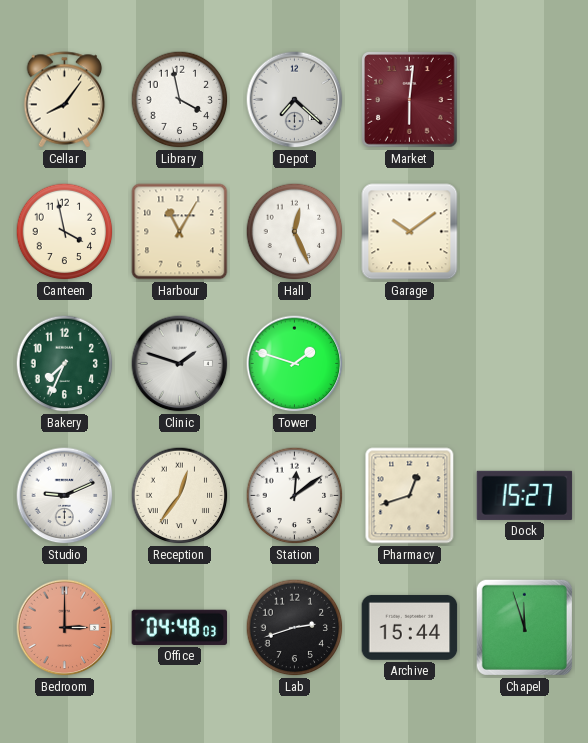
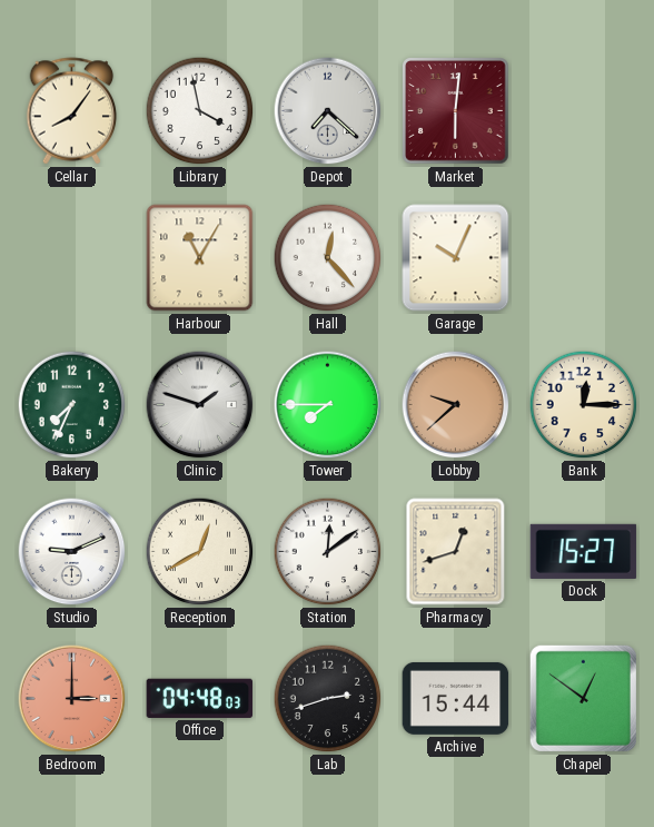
Canteen: 3:58 -> none
Hall: 12:26 -> 12:23
Garage: 10:09 -> 10:04
Tower: 1:48 -> 7:45
Lobby: none -> 9:38
Bank: none -> 12:15
Reception: 12:36 -> 12:40
Chapel: 11:57 -> 12:51
